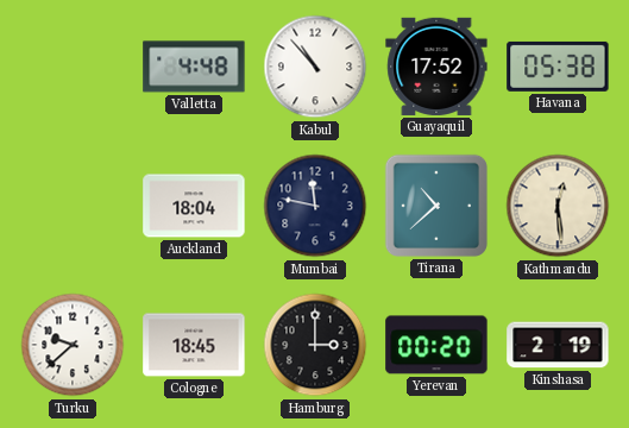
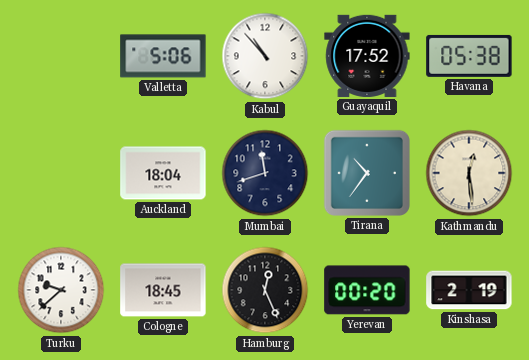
Valletta: 4:48 -> 5:06
Mumbai: 11:47 -> 11:42
Tirana: 10:38 -> 10:36
Hamburg: 3:00 -> 12:26
